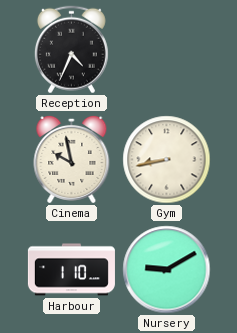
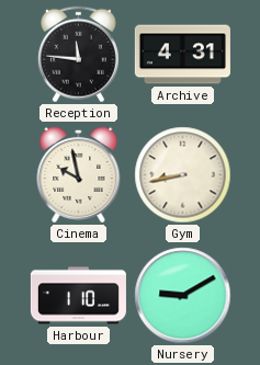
Reception: 4:34 -> 11:46
Archive: none -> 4:31
